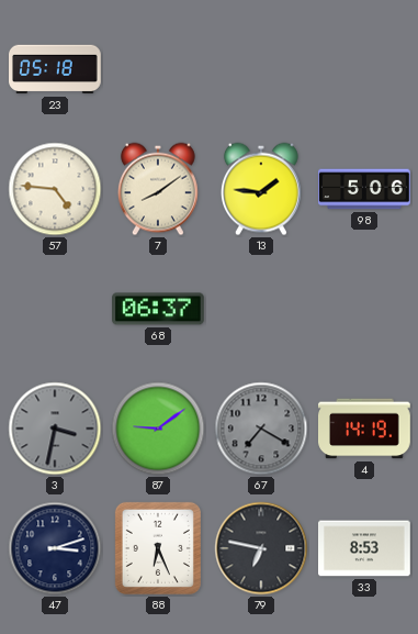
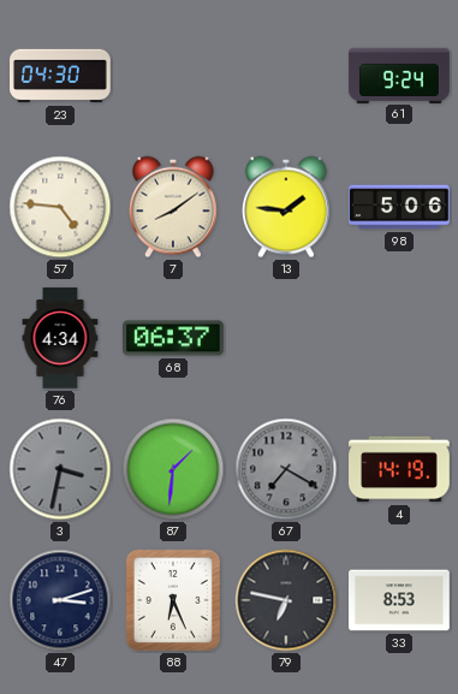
23: 05:18 -> 04:30
61: none -> 9:24
76: none -> 4:34
87: 9:09 -> 1:31
